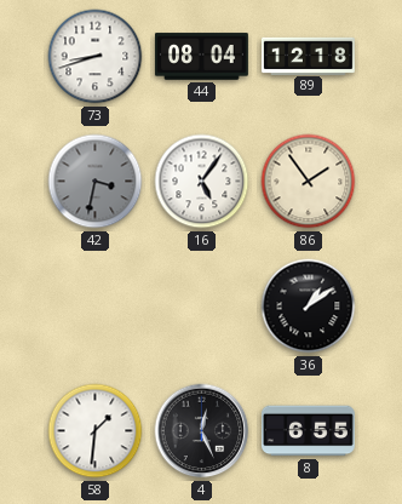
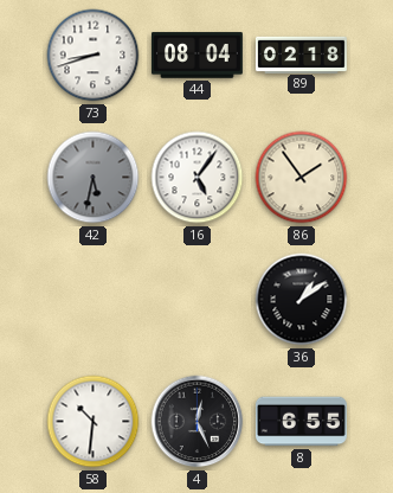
89: 12:18 -> 02:18
42: 3:32 -> 5:32
58: 1:31 -> 10:31
